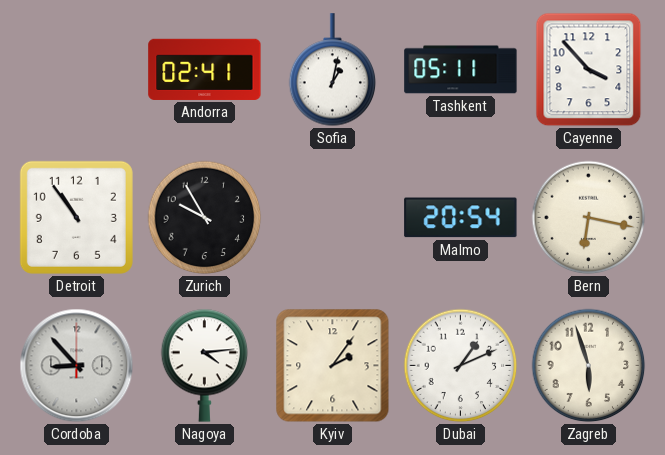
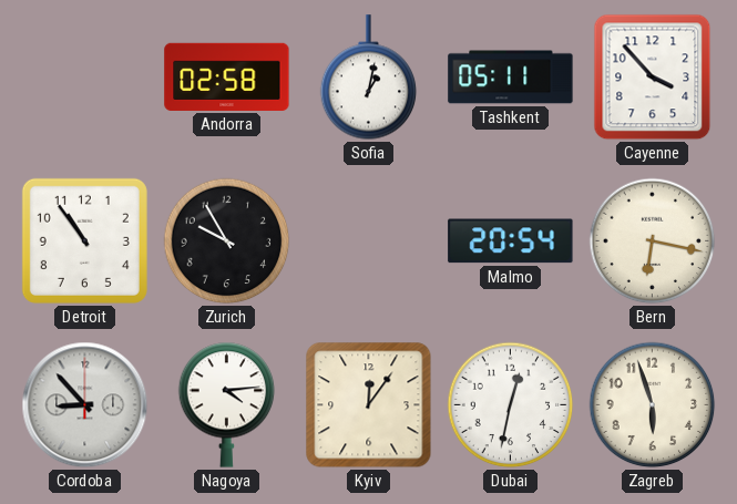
Andorra: 02:41 -> 02:58
Kyiv: 2:06 -> 12:06
Dubai: 1:11 -> 12:32
